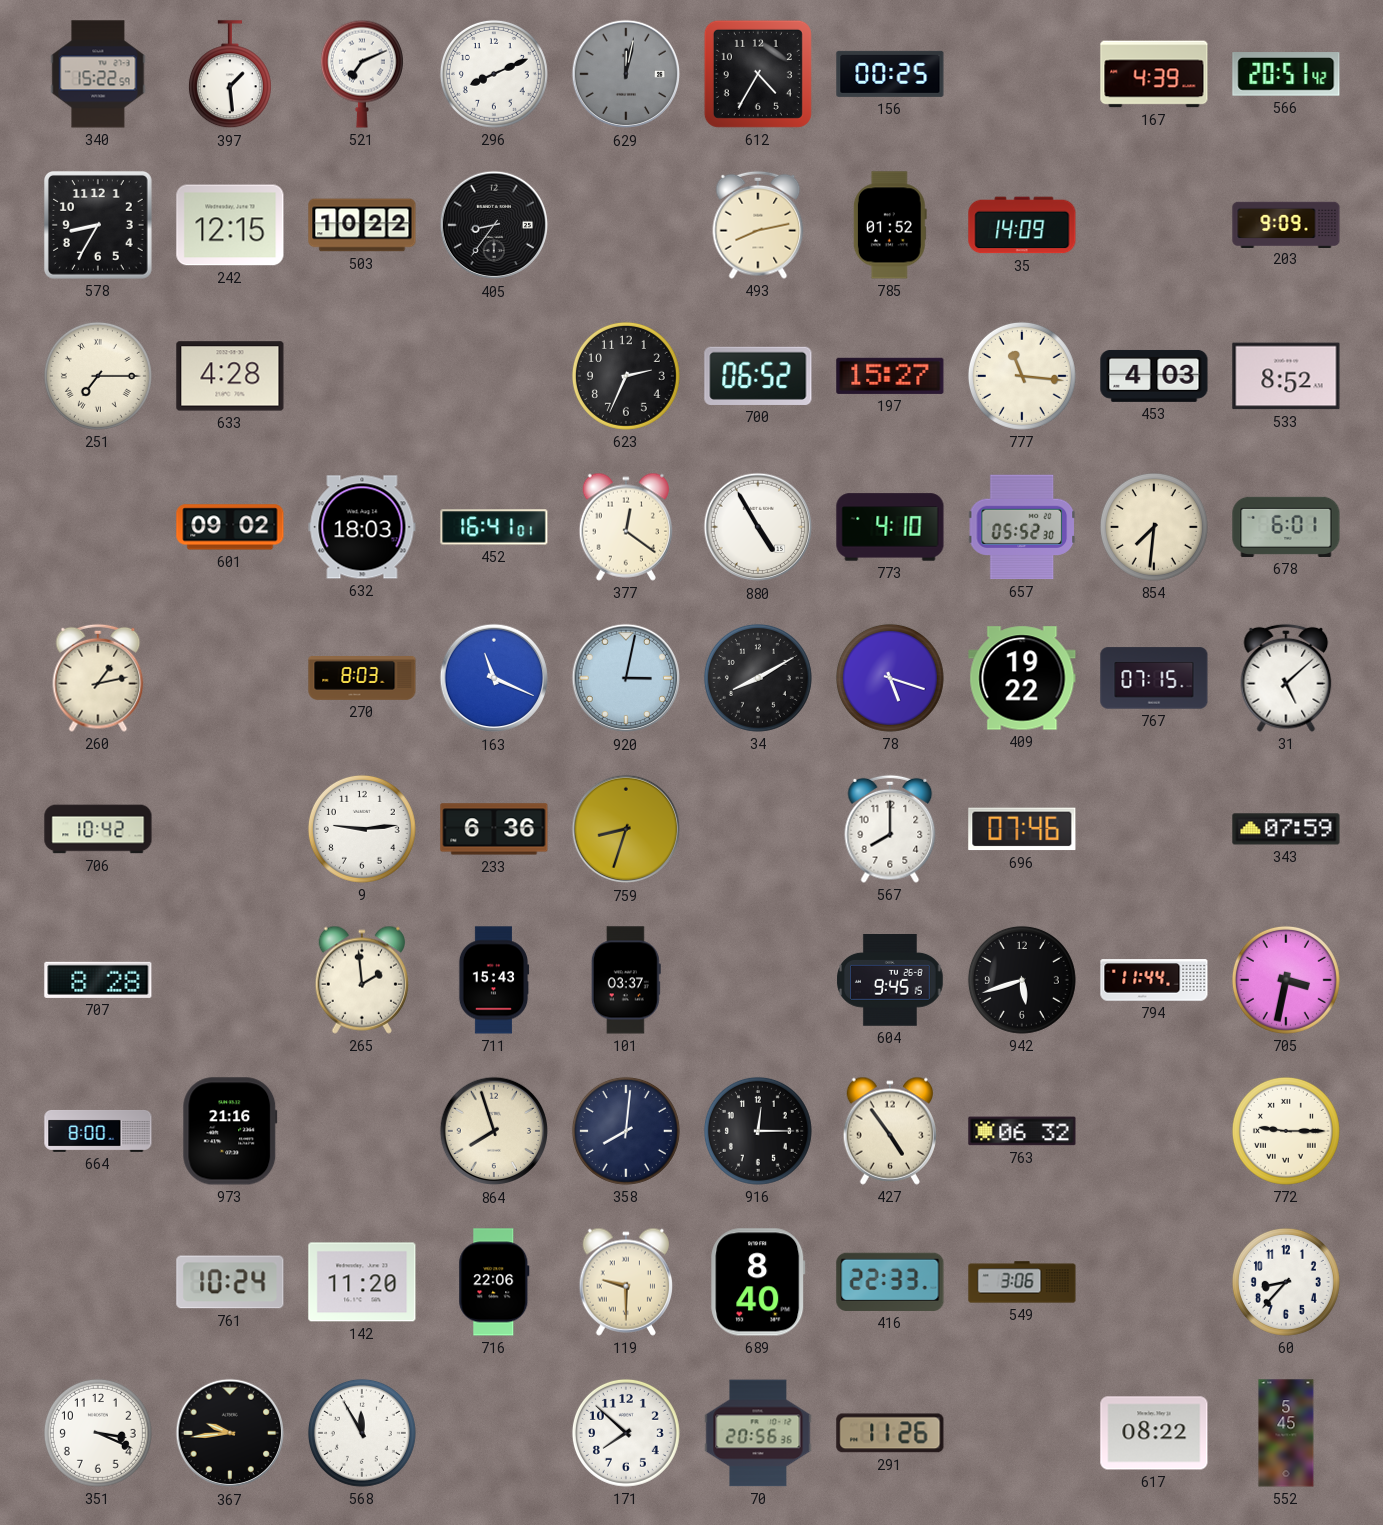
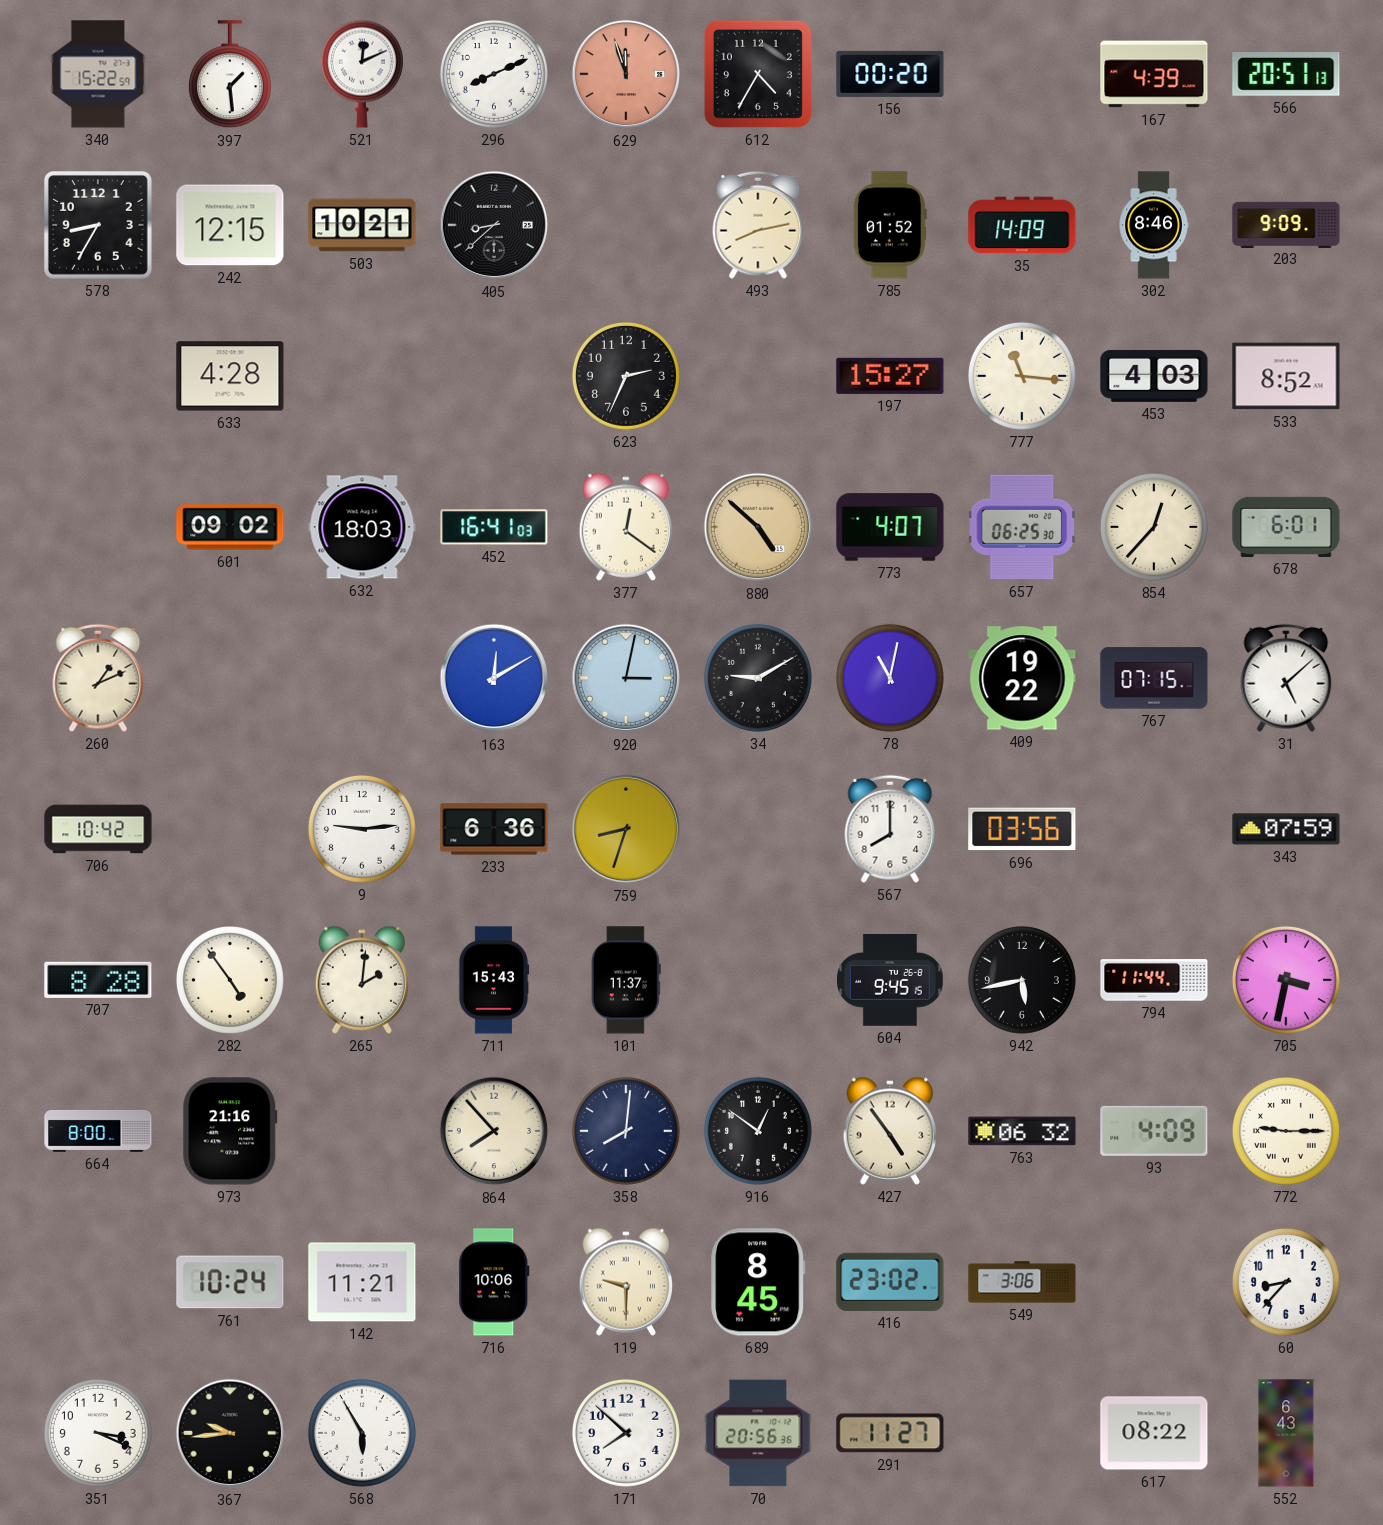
521: 7:11 -> 12:11
629: 12:02 -> 11:57
629 dial: grey -> salmon
156: 00:25 -> 00:20
566: 20:51:42 -> 20:51:13
503: 10:22 -> 10:21
405: 8:36 -> 8:38
302: none -> 8:46
251: 7:15 -> none
700: 06:52 -> none
452: 16:41:01 -> 16:41:03
880: 4:55 -> 4:52
880 dial: white -> champagne
773: 4:10 -> 4:07
657: 05:52 -> 06:25
854: 7:31 -> 12:37
260: 1:13 -> 1:11
270: 8:03 -> none
163: 11:19 -> 12:10
34: 8:10 -> 9:10
78: 5:18 -> 11:02
696: 07:46 -> 03:56
282: none -> 4:54
265: 1:59 -> 2:01
101: 03:37 -> 11:37
942: 5:42 -> 5:43
864: 7:57 -> 7:53
916: 12:15 -> 12:51
93: none -> 4:09
142: 11:20 -> 11:21
716: 22:06 -> 10:06
689: 8:40 -> 8:45
416: 22:33 -> 23:02
568: 11:55 -> 5:55
291: 11:26 -> 11:27
552: 5:45 -> 6:43
